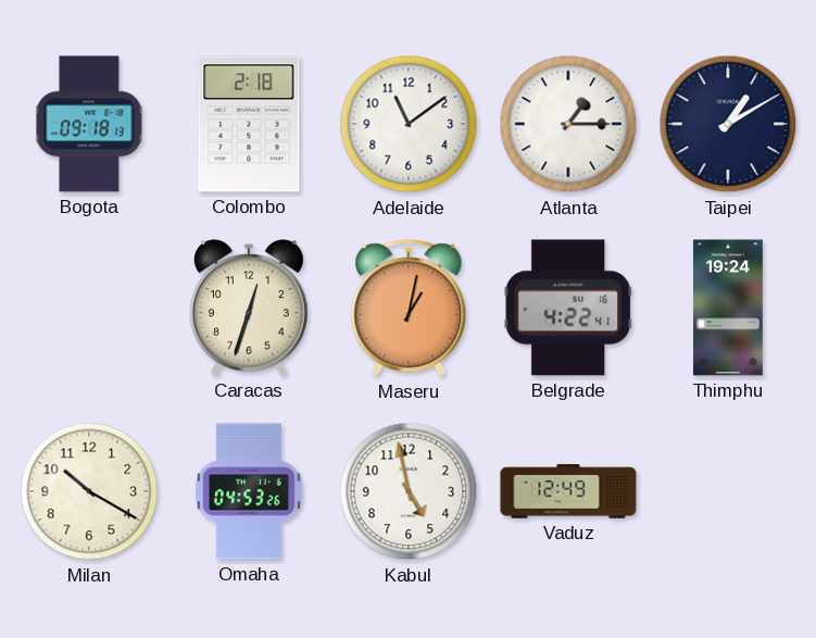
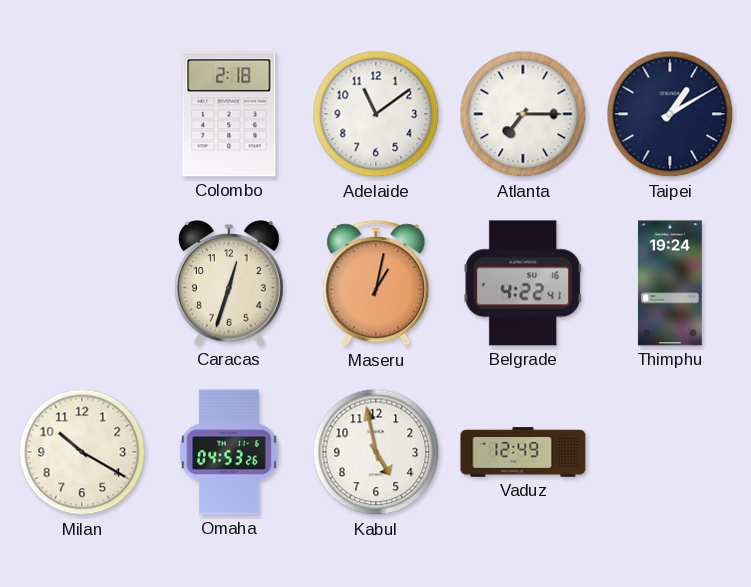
Bogota: 09:18 -> none
Atlanta: 1:15 -> 7:15
